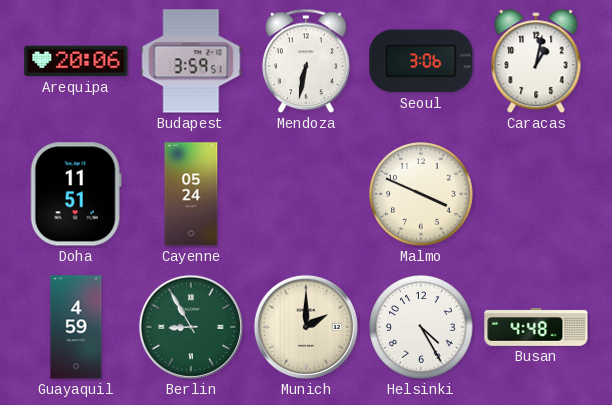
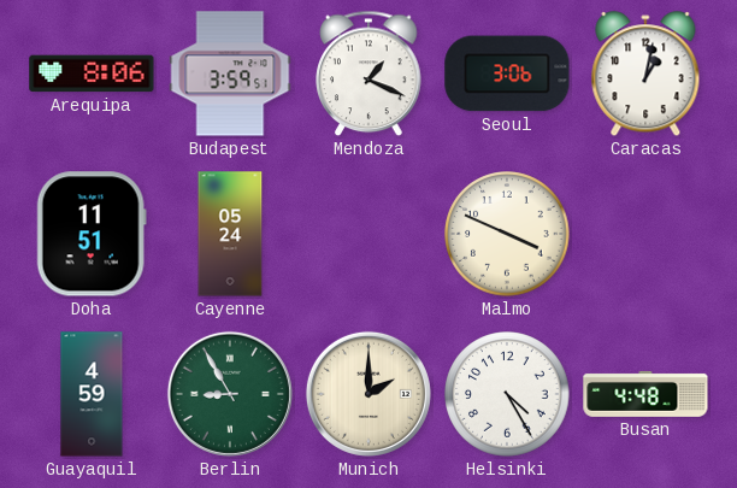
Arequipa: 20:06 -> 8:06
Mendoza: 6:32 -> 1:19
